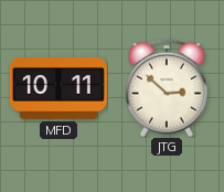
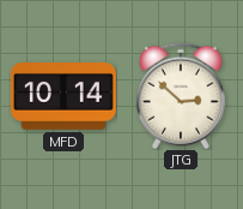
MFD: 10:11 -> 10:14
